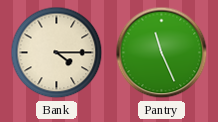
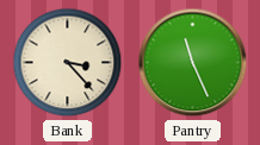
Bank: 4:15 -> 3:23
